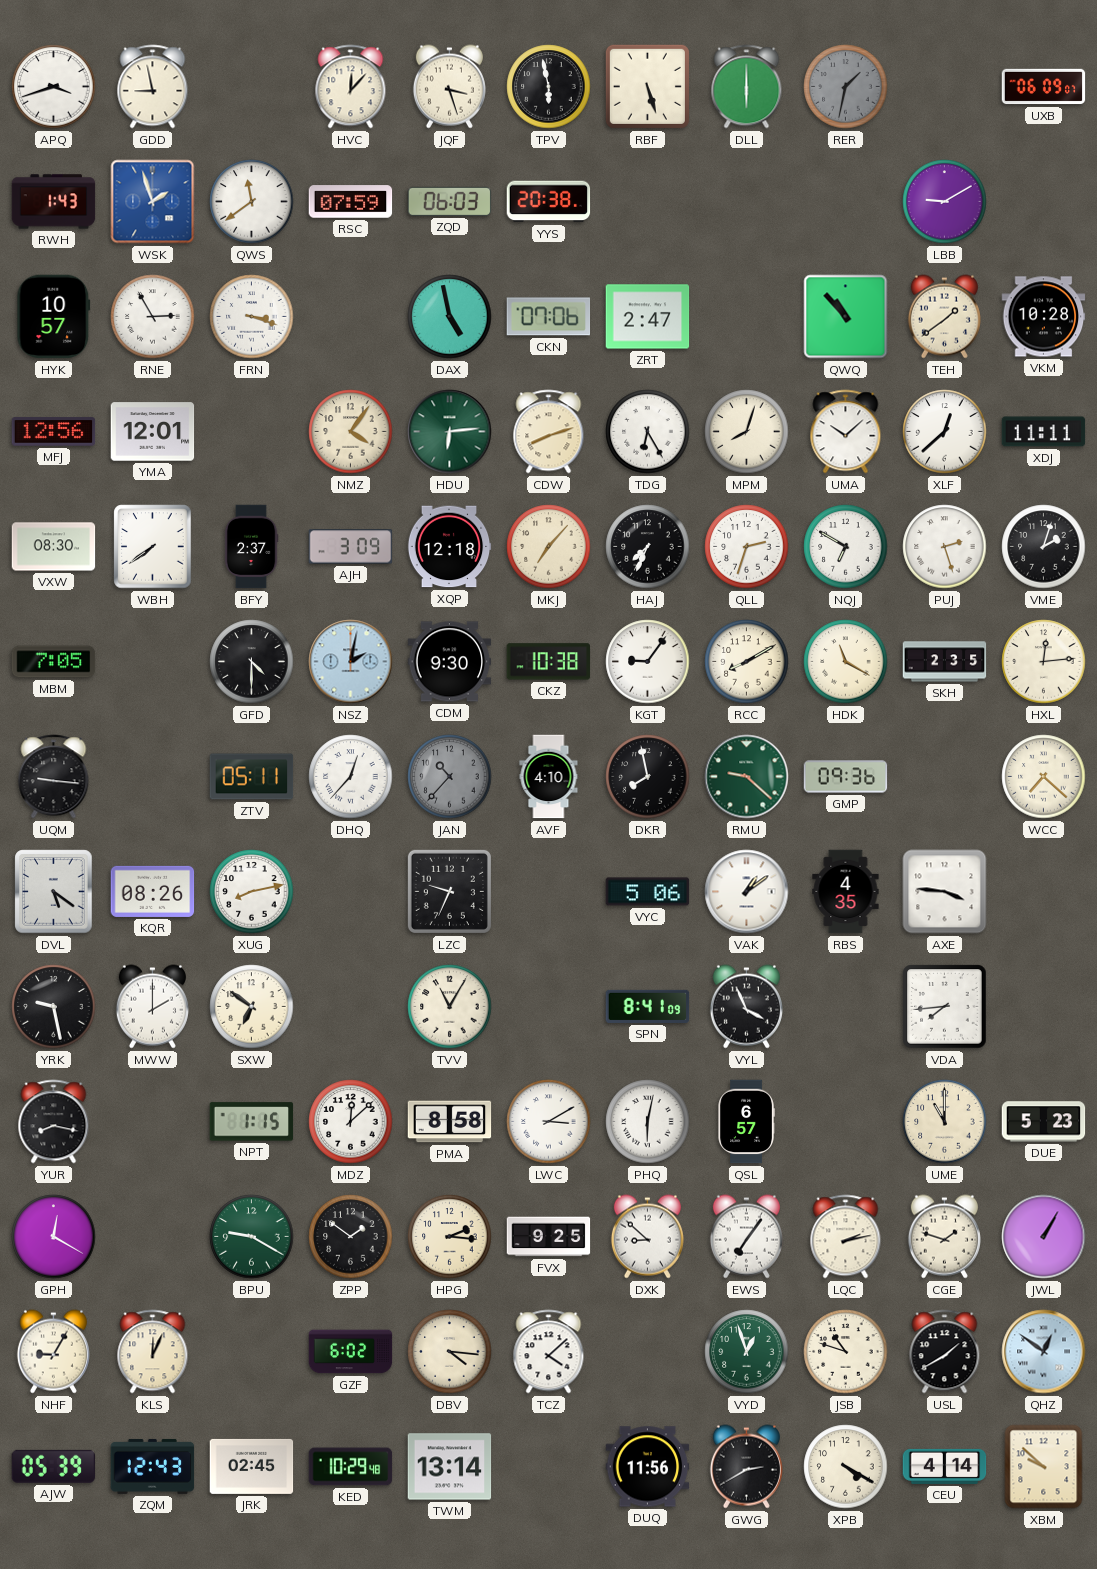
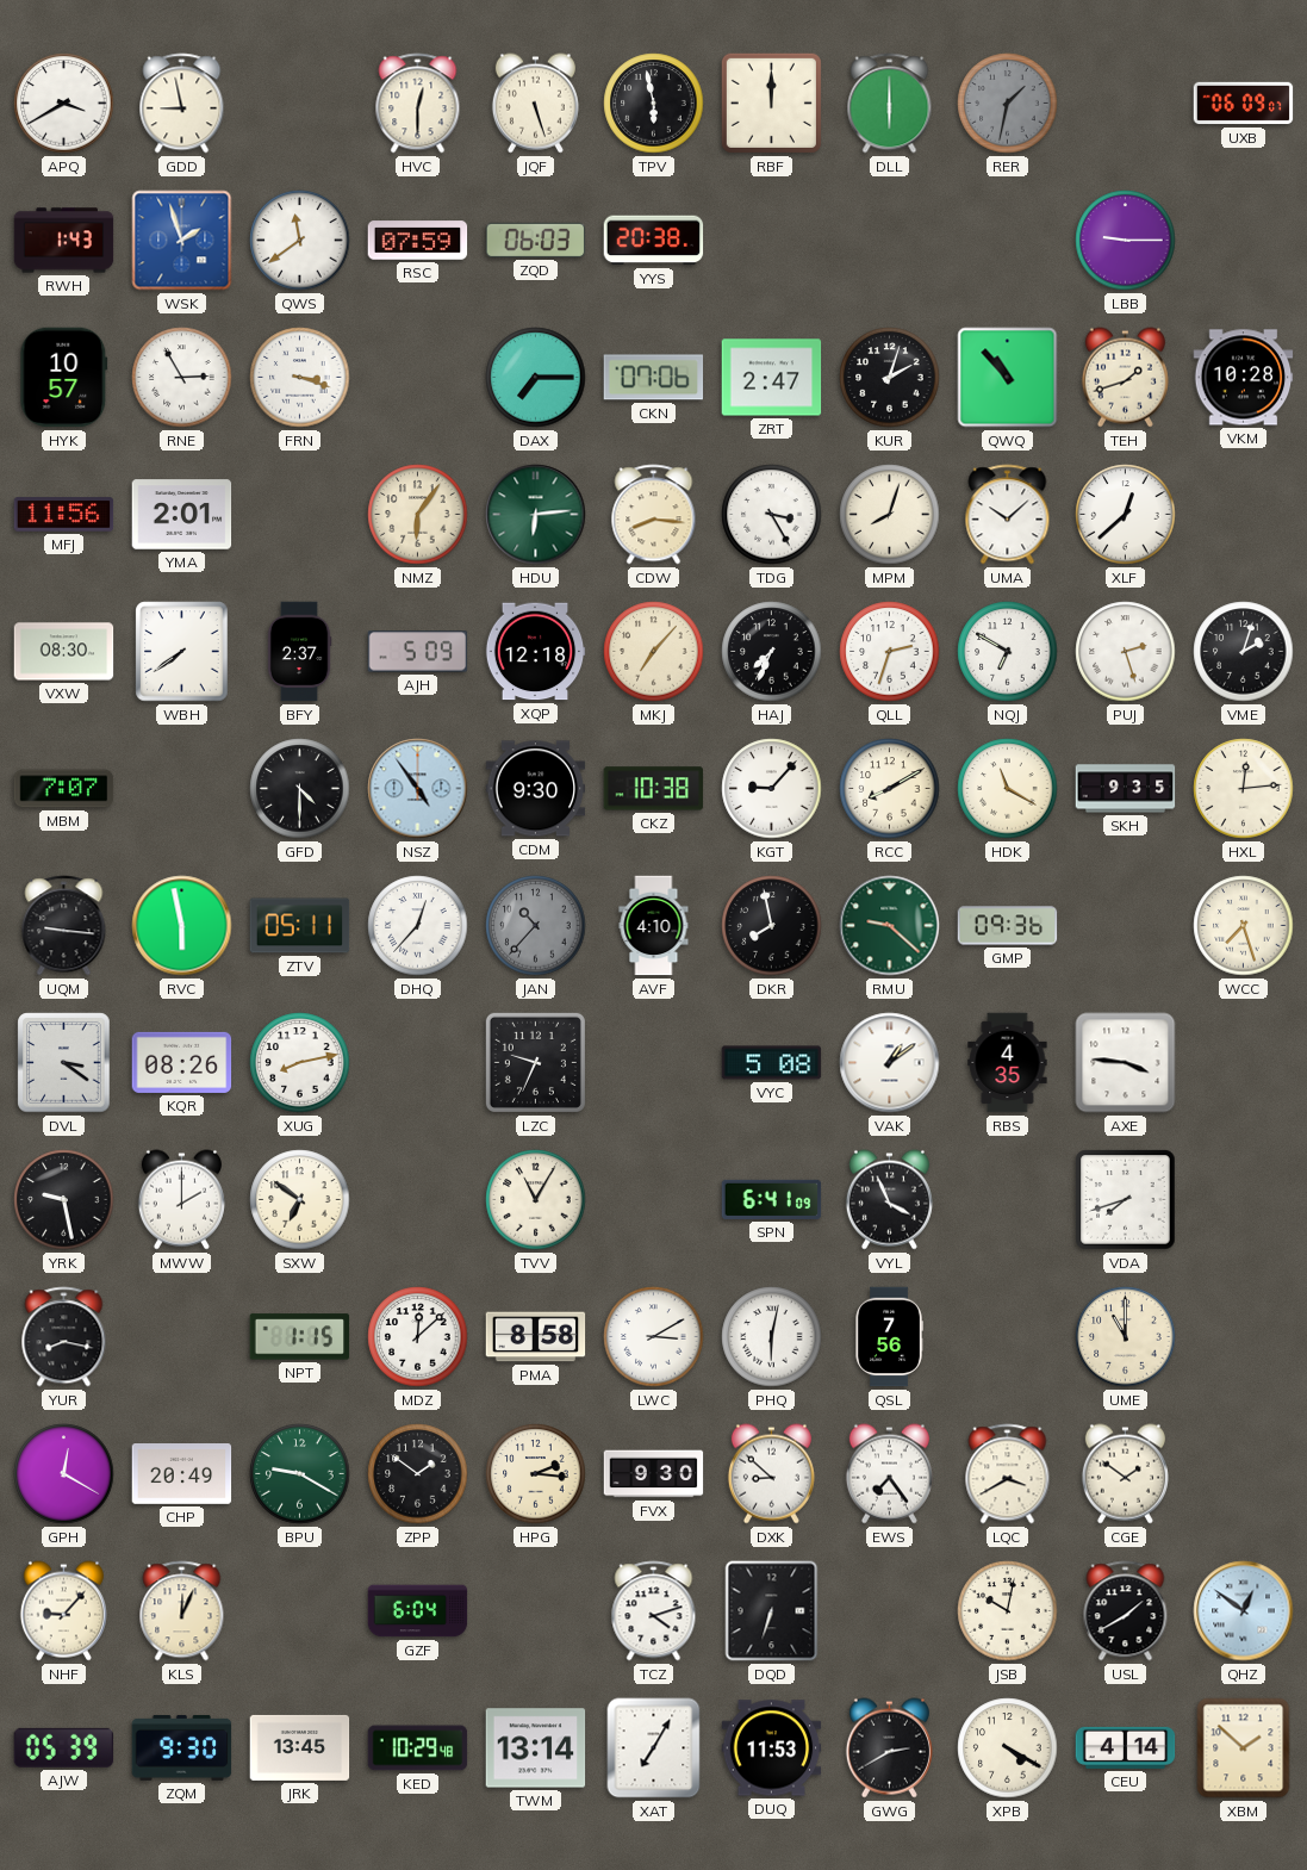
APQ: 3:42 -> 3:40
HVC: 12:07 -> 12:30
JQF: 3:27 -> 5:27
RBF: 5:27 -> 12:00
LBB: 9:10 -> 9:15
DAX: 4:58 -> 7:15
KUR: none -> 2:03
TEH: 1:39 -> 1:42
MFJ: 12:56 -> 11:56
YMA: 12:01 -> 2:01
NMZ: 4:06 -> 6:06
CDW: 8:12 -> 8:16
TDG: 6:25 -> 3:25
XDJ: 11:11 -> none
AJH: 3:09 -> 5:09
MBM: 7:05 -> 7:07
NSZ: 2:02 -> 4:54
KGT: 9:06 -> 9:07
SKH: 2:35 -> 9:35
RVC: none -> 5:58
WCC: 7:22 -> 7:27
DVL: 5:21 -> 3:21
VYC: 5:06 -> 5:08
SPN: 8:41 -> 6:41
VDA: 7:44 -> 7:42
QSL: 6:57 -> 7:56
DUE: 5:23 -> none
CHP: none -> 20:49
FVX: 9:25 -> 9:30
EWS: 7:06 -> 7:24
LQC: 2:13 -> 3:40
CGE: 1:48 -> 1:51
JWL: 1:05 -> none
NHF: 9:05 -> 9:07
GZF: 6:02 -> 6:04
DBV: 4:16 -> none
TCZ: 4:08 -> 4:12
DQD: none -> 6:33
VYD: 12:57 -> none
JSB: 10:48 -> 10:02
ZQM: 12:43 -> 9:30
JRK: 02:45 -> 13:45
XAT: none -> 7:05
DUQ: 11:56 -> 11:53
XBM: 9:52 -> 1:52
